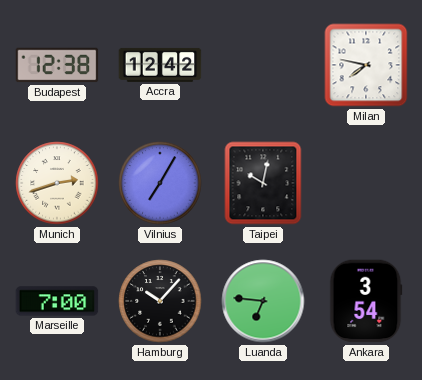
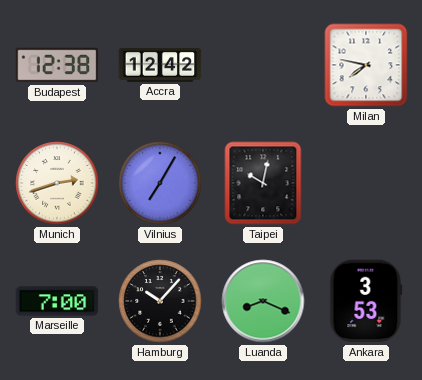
Luanda: 6:46 -> 8:19
Ankara: 3:54 -> 3:53
